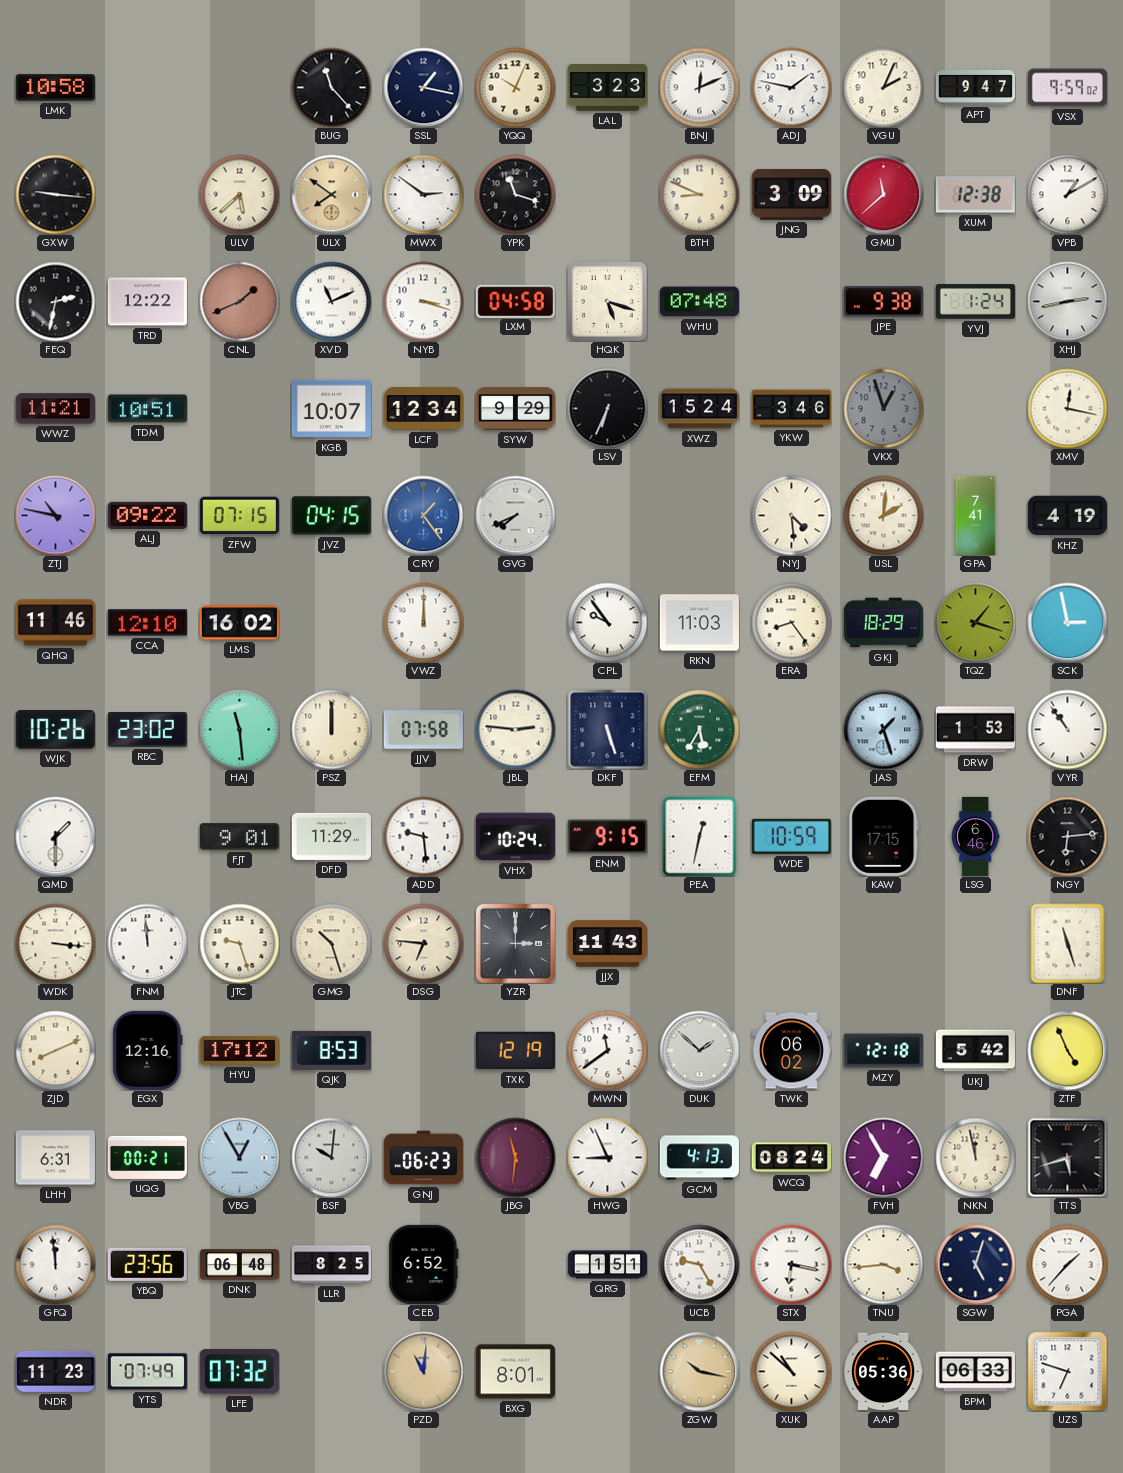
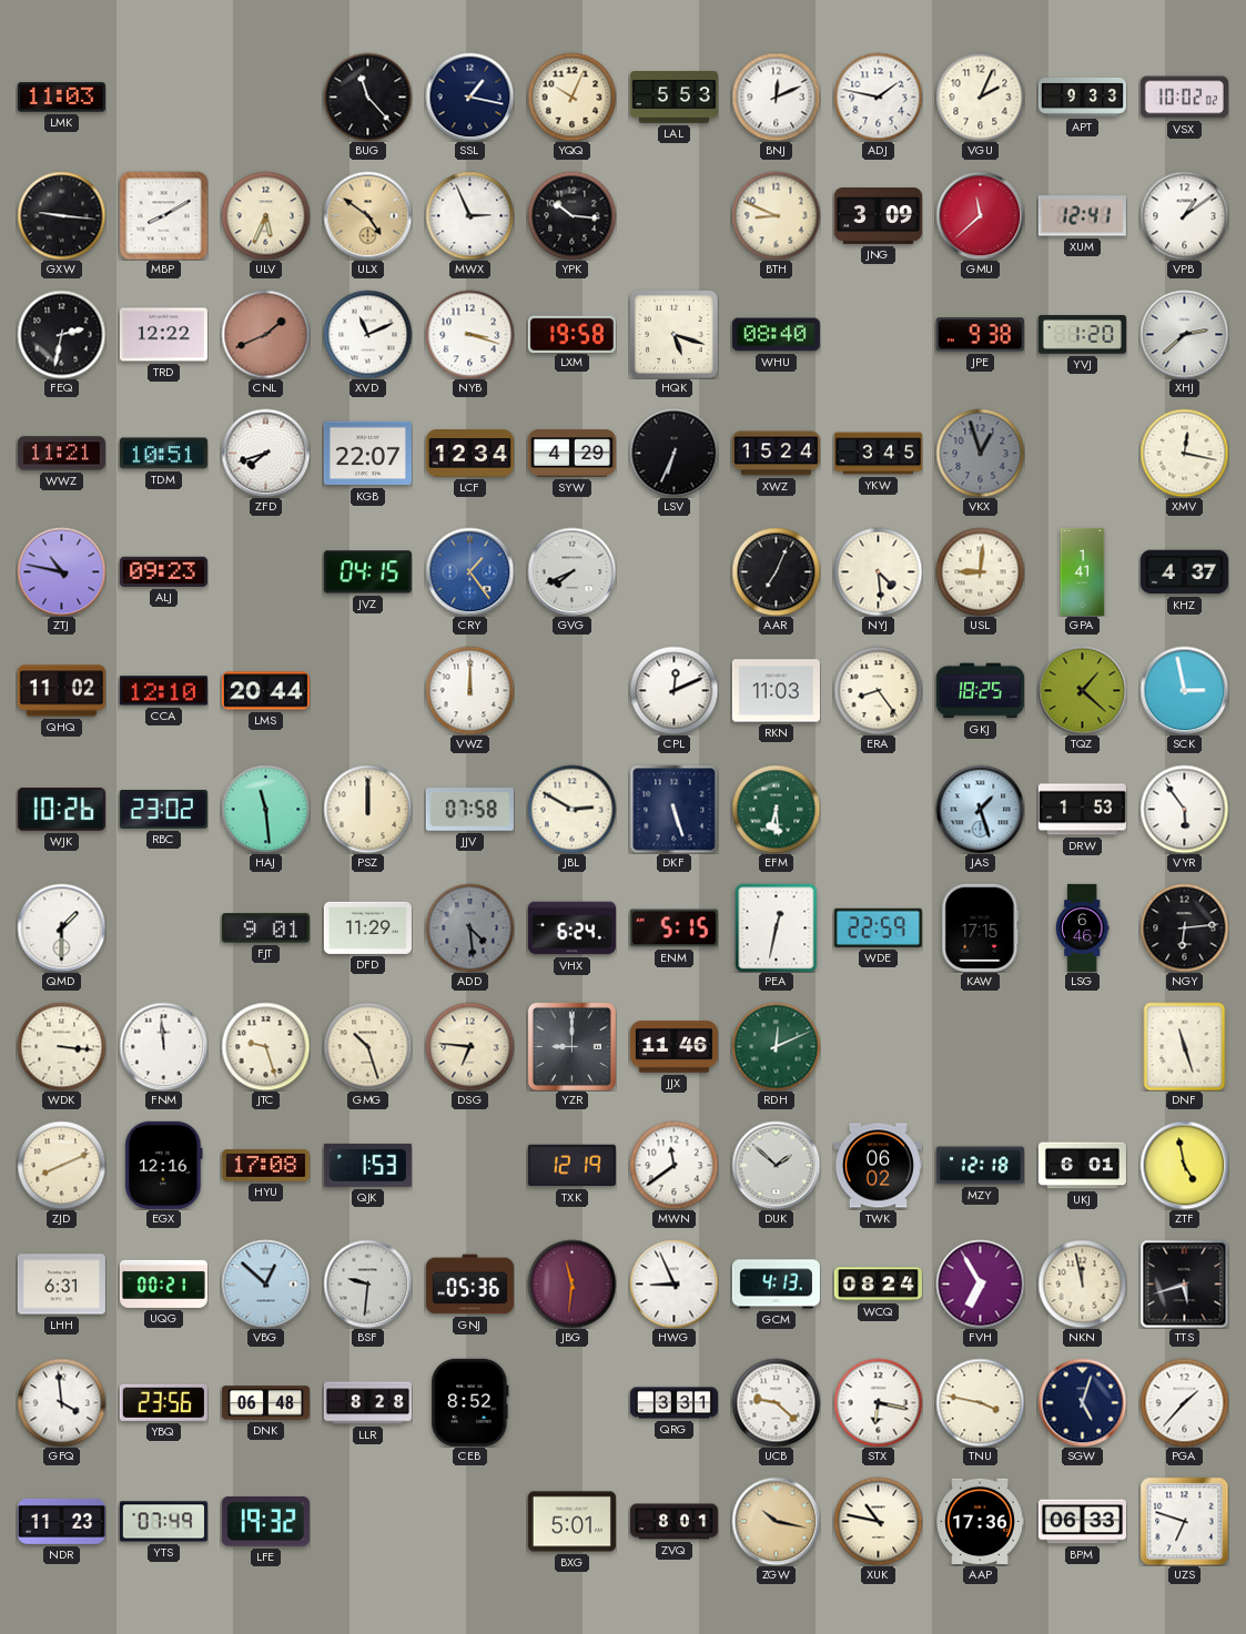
LMK: 10:58 -> 11:03
LAL: 3:23 -> 5:53
APT: 9:47 -> 9:33
VSX: 9:59 -> 10:02
MBP: none -> 8:10
ULV: 5:38 -> 5:34
ULX: 7:51 -> 4:51
MWX: 2:51 -> 2:56
YPK: 11:18 -> 10:16
XUM: 12:38 -> 12:41
VPB: 1:10 -> 1:09
LXM: 04:58 -> 19:58
WHU: 07:48 -> 08:40
YVJ: 1:24 -> 1:20
XHJ: 2:43 -> 2:38
ZFD: none -> 7:42
KGB: 10:07 -> 22:07
SYW: 9:29 -> 4:29
YKW: 3:46 -> 3:45
ALJ: 09:22 -> 09:23
ZFW: 07:15 -> none
AAR: none -> 7:04
USL: 2:01 -> 9:01
GPA: 7:41 -> 1:41
KHZ: 4:19 -> 4:37
QHQ: 11:46 -> 11:02
LMS: 16:02 -> 20:44
CPL: 9:54 -> 12:11
GKJ: 18:29 -> 18:25
TQZ: 1:18 -> 1:22
JBL: 2:46 -> 2:50
EFM: 5:35 -> 6:29
VYR: 10:54 -> 5:54
ADD: 9:29 -> 4:29
ADD dial: white -> grey
VHX: 10:24 -> 6:24
ENM: 9:15 -> 5:15
WDE: 10:59 -> 22:59
YZR: 3:00 -> 9:00
JJX: 11:43 -> 11:46
RDH: none -> 12:11
HYU: 17:12 -> 17:08
QJK: 8:53 -> 1:53
UKJ: 5:42 -> 6:01
ZTF: 4:56 -> 4:58
VBG: 12:55 -> 12:52
BSF: 10:01 -> 9:31
GNJ: 06:23 -> 05:36
GFQ: 11:59 -> 3:59
LLR: 8:25 -> 8:28
CEB: 6:52 -> 8:52
QRG: 1:51 -> 3:31
UCB: 9:25 -> 9:22
TNU: 3:44 -> 3:47
LFE: 07:32 -> 19:32
PZD: 11:01 -> none
BXG: 8:01 -> 5:01
ZVQ: none -> 8:01
XUK: 10:52 -> 10:47
AAP: 05:36 -> 17:36
